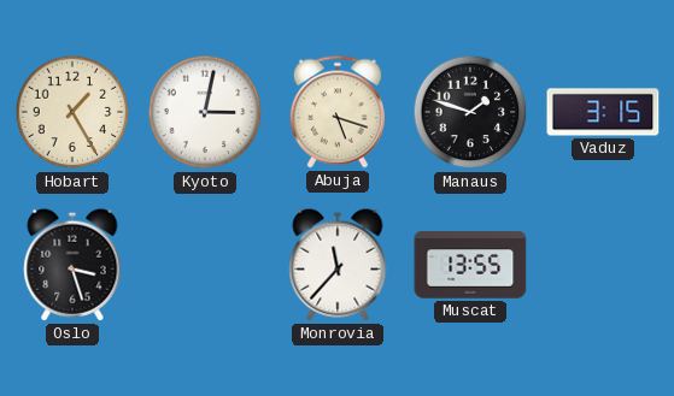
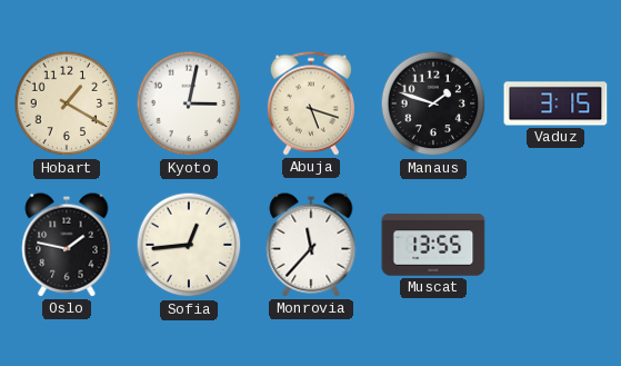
Hobart: 1:25 -> 1:20
Oslo: 3:27 -> 1:47
Sofia: none -> 12:44
